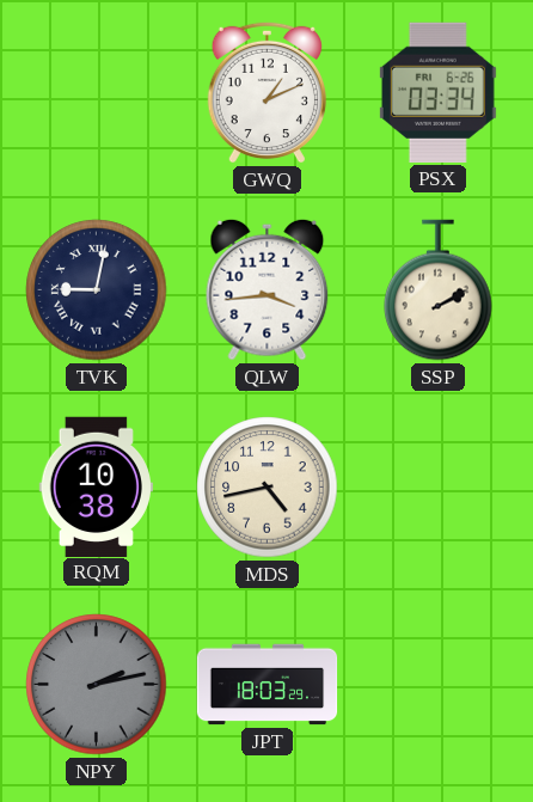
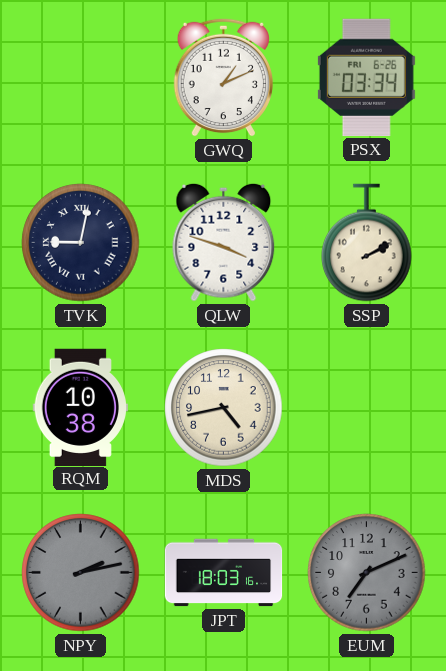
QLW: 3:44 -> 3:48
JPT: 18:03:29 -> 18:03:16
EUM: none -> 7:11
